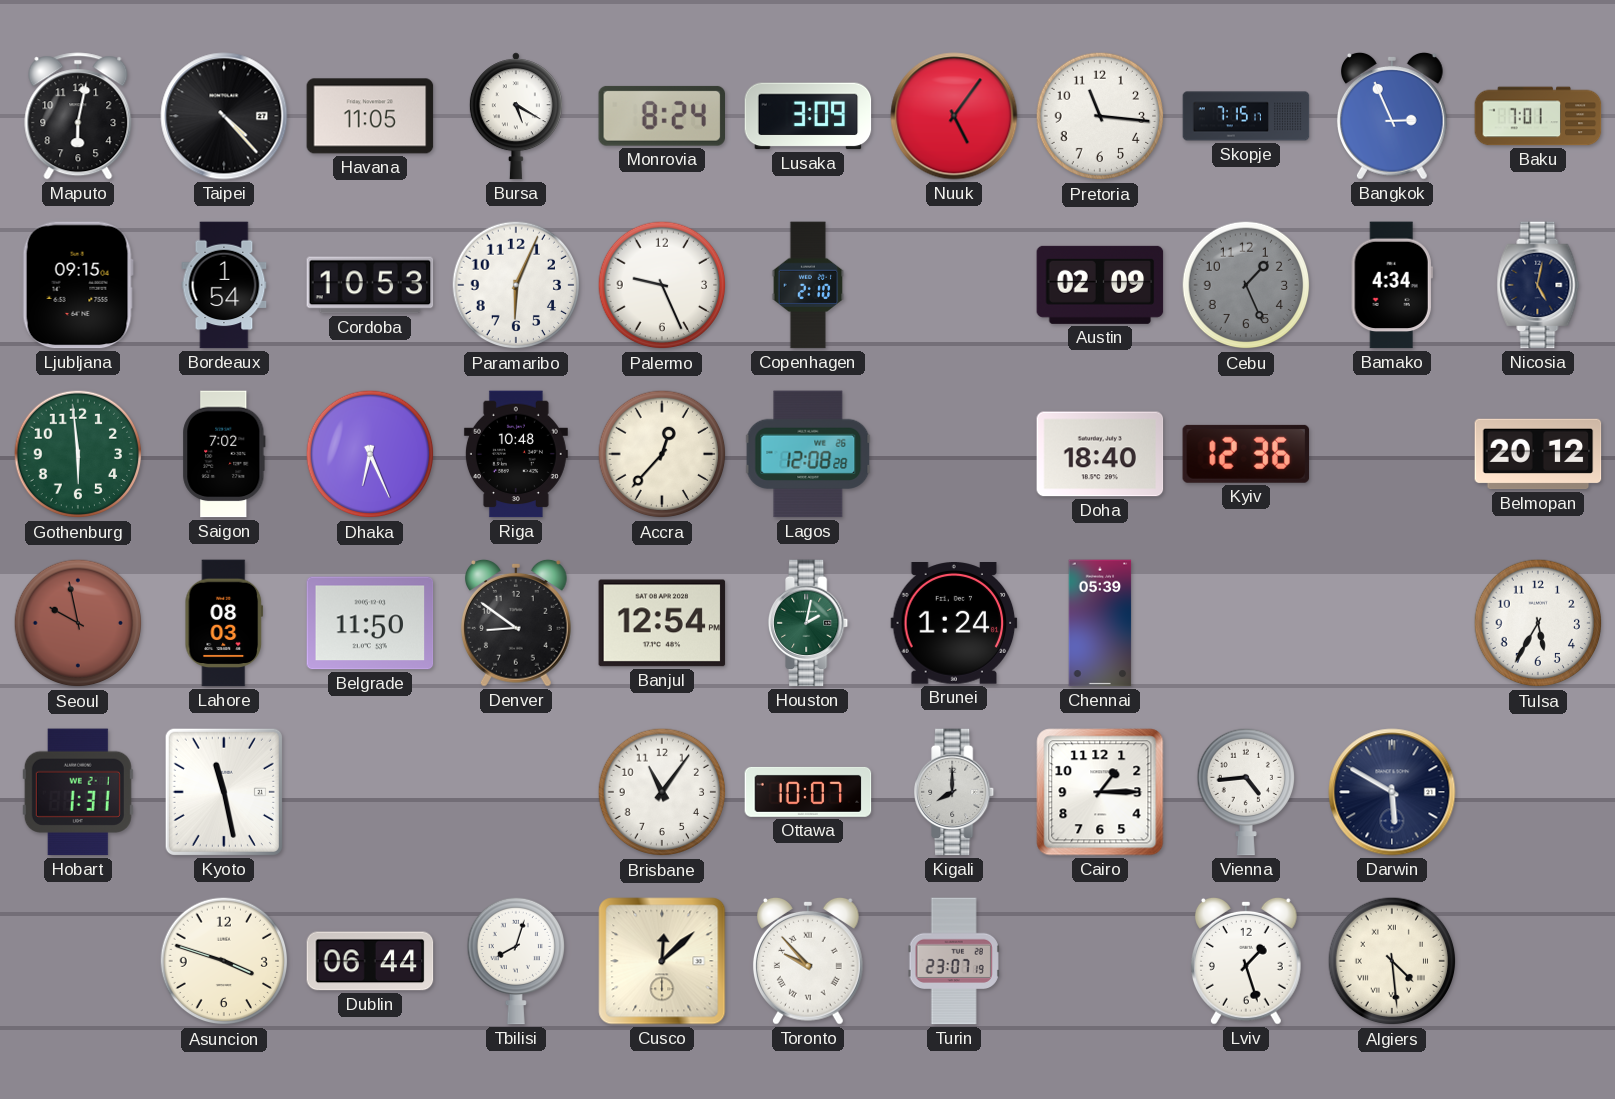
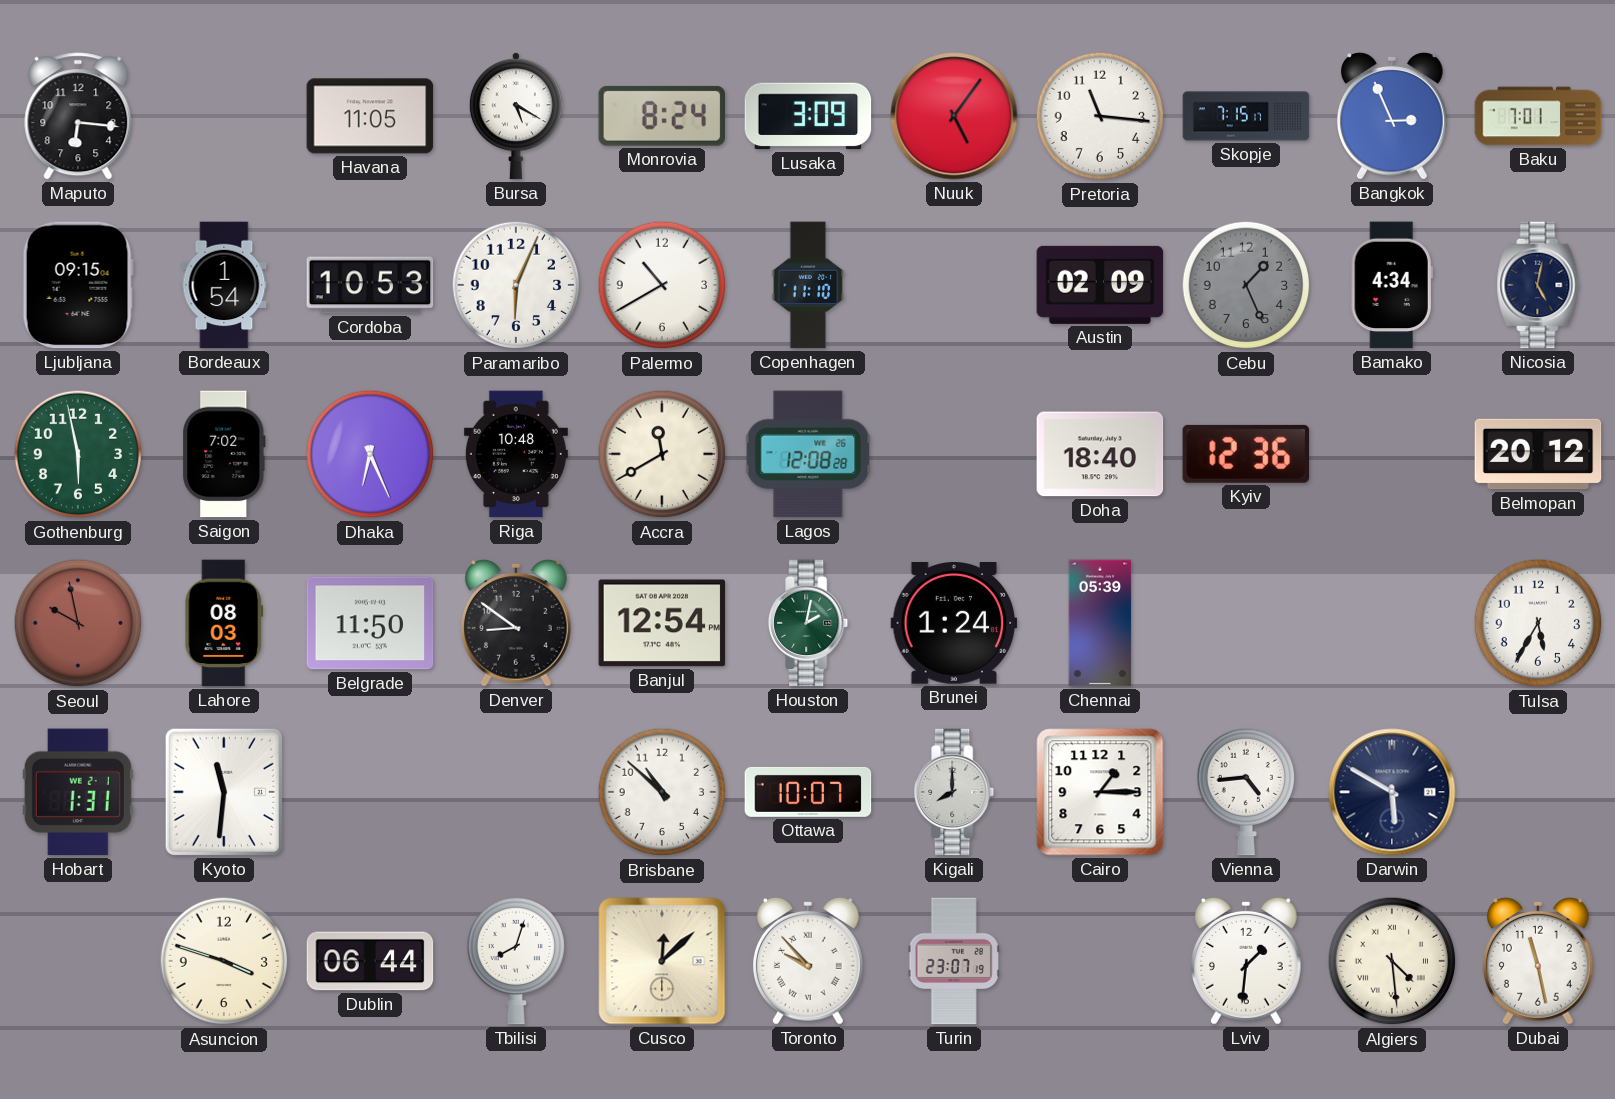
Maputo: 6:02 -> 6:16
Taipei: 4:23 -> none
Palermo: 9:26 -> 10:40
Copenhagen: 2:10 -> 11:10
Gothenburg: 5:59 -> 5:58
Accra: 12:37 -> 11:40
Kyoto: 11:28 -> 11:31
Brisbane: 11:06 -> 10:52
Lviv: 1:27 -> 1:31
Dubai: none -> 11:28
